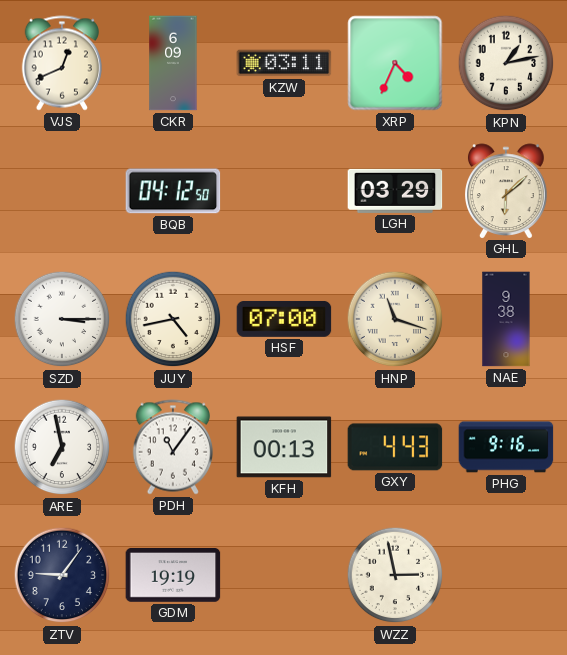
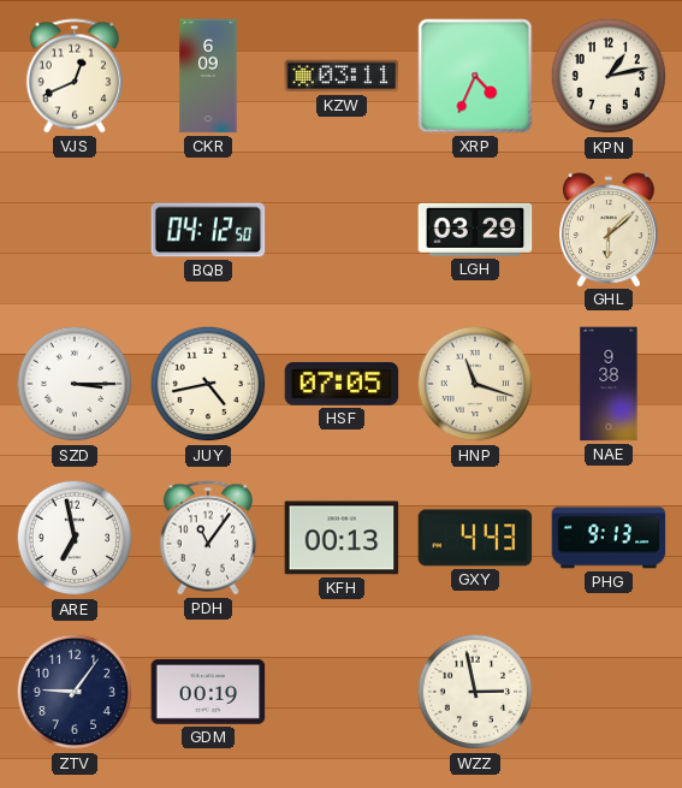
HSF: 07:00 -> 07:05
PHG: 9:16 -> 9:13
GDM: 19:19 -> 00:19
